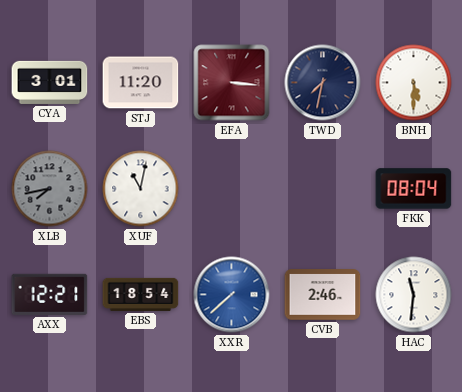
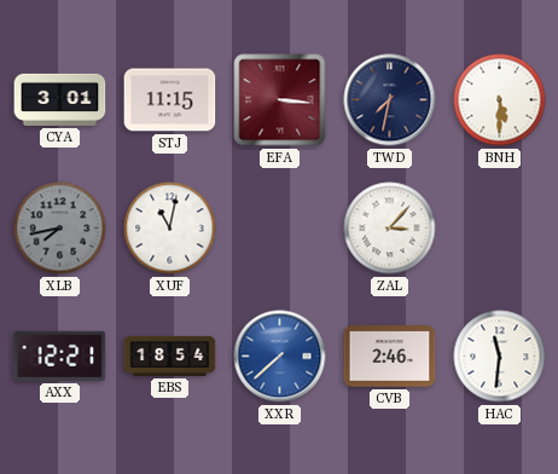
STJ: 11:20 -> 11:15
ZAL: none -> 3:07
FKK: 08:04 -> none
